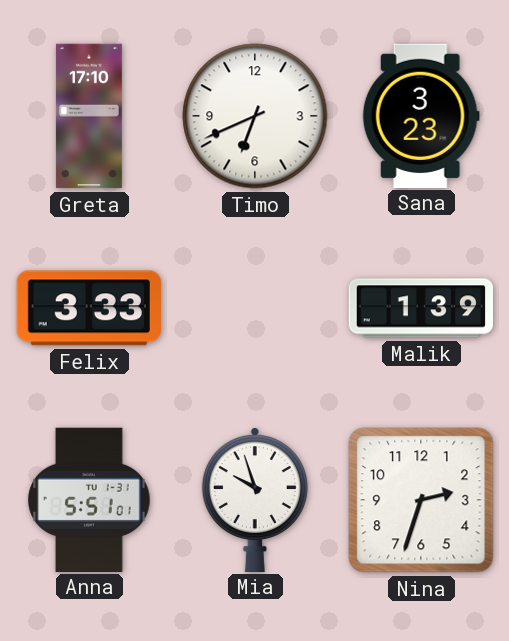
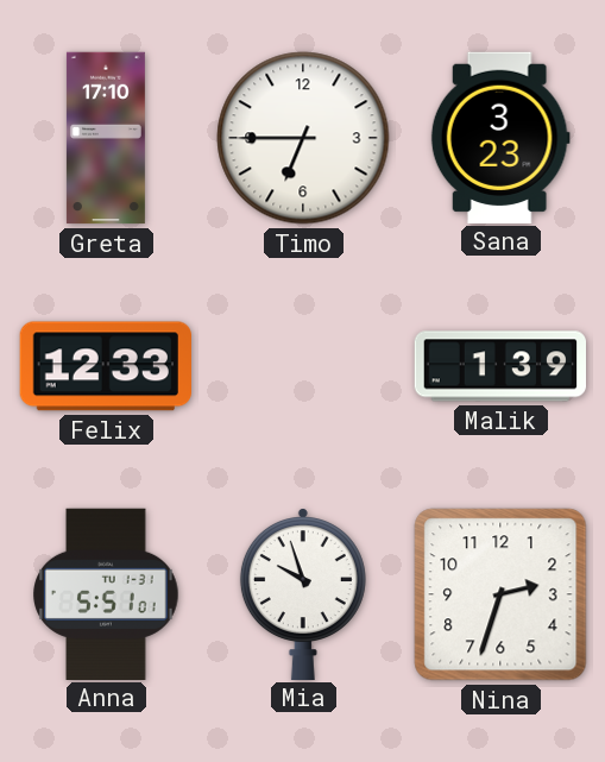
Timo: 6:41 -> 6:45
Felix: 3:33 -> 12:33
